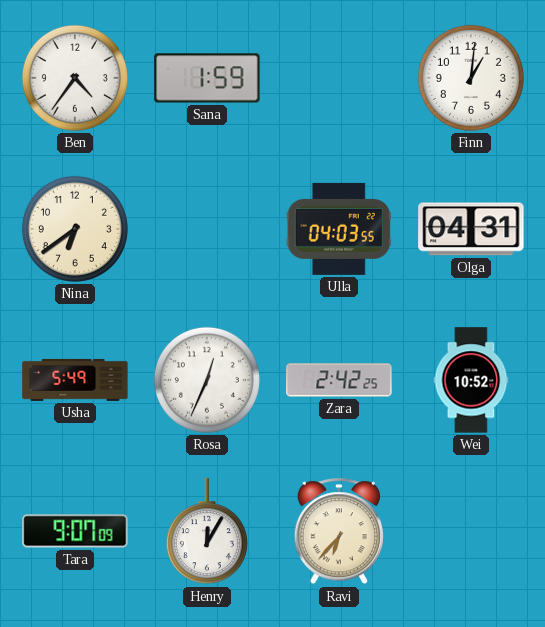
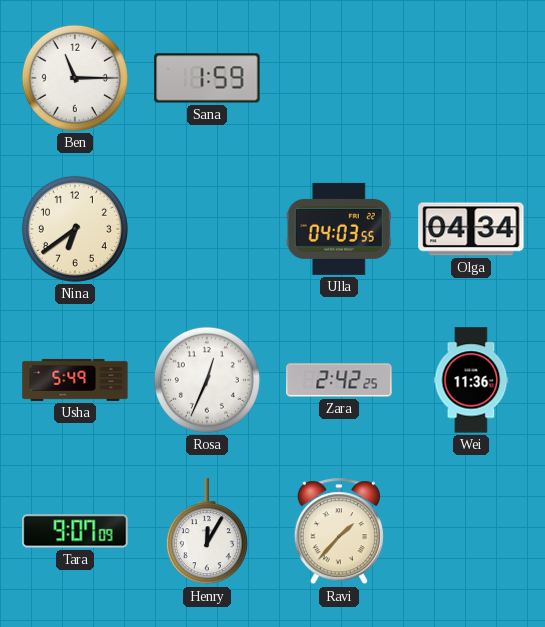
Ben: 4:36 -> 11:15
Finn: 1:01 -> none
Olga: 04:31 -> 04:34
Wei: 10:52 -> 11:36
Ravi: 6:37 -> 1:37
